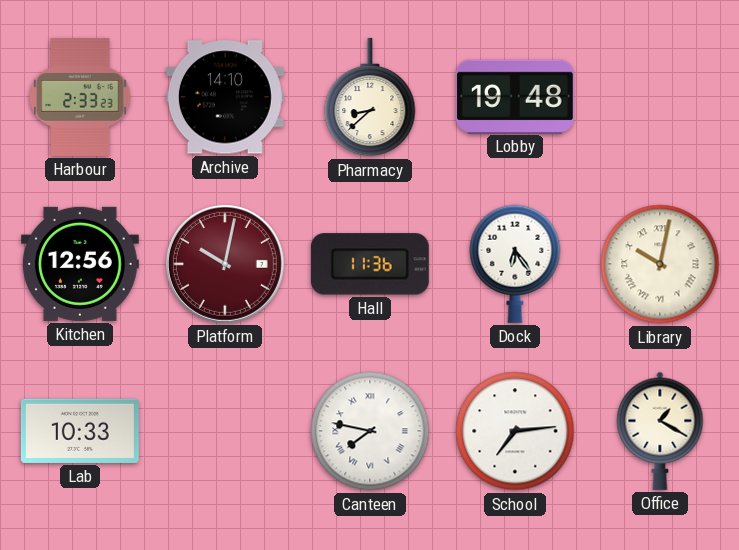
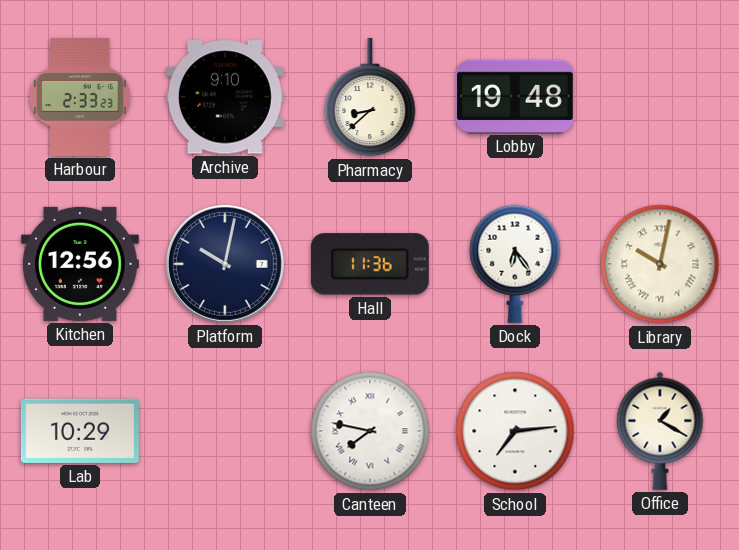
Archive: 14:10 -> 9:10
Platform dial: burgundy -> navy
Lab: 10:33 -> 10:29
